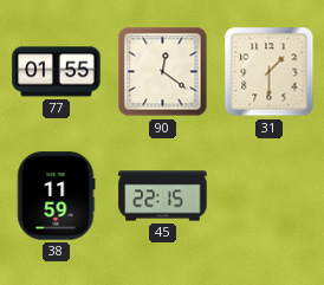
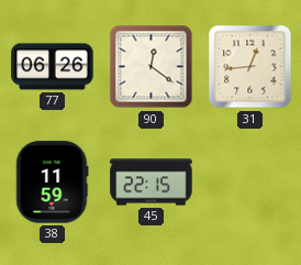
77: 01:55 -> 06:26
31: 1:30 -> 12:44
